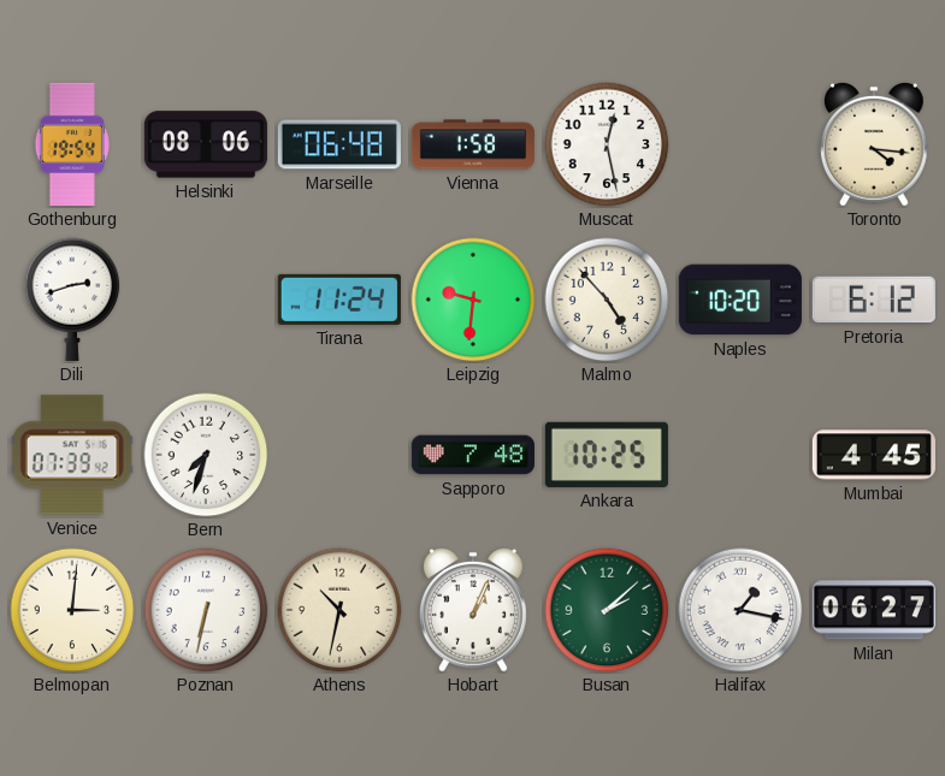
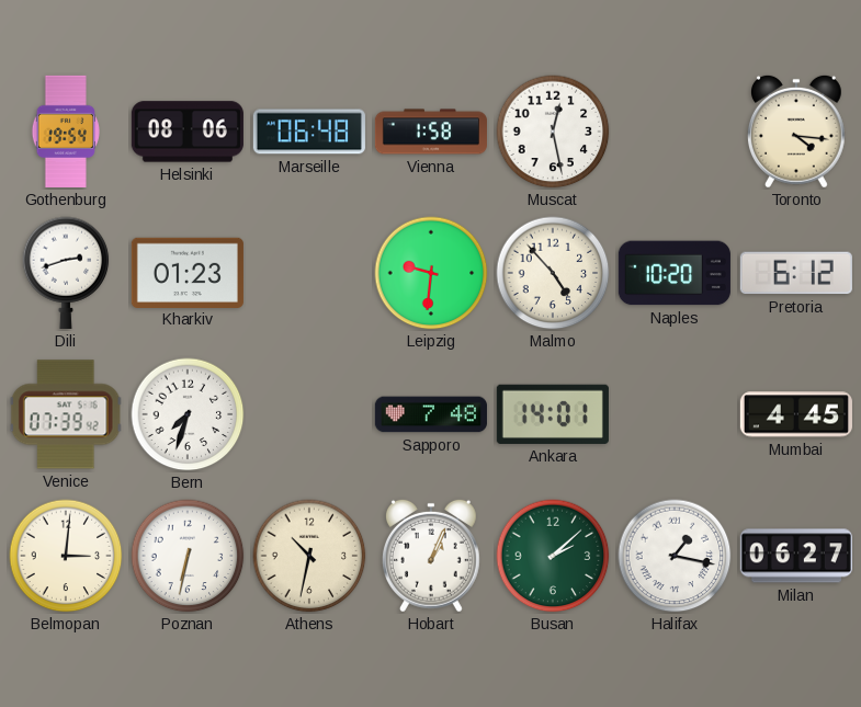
Kharkiv: none -> 01:23
Tirana: 11:24 -> none
Ankara: 10:25 -> 14:01
